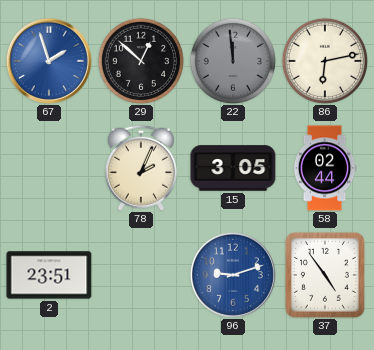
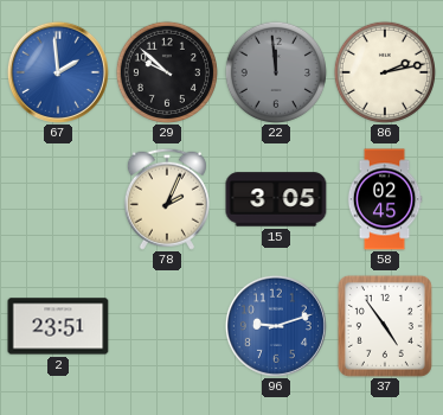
67: 1:57 -> 1:59
29: 12:52 -> 9:52
86: 6:13 -> 2:13
58: 02:44 -> 02:45
